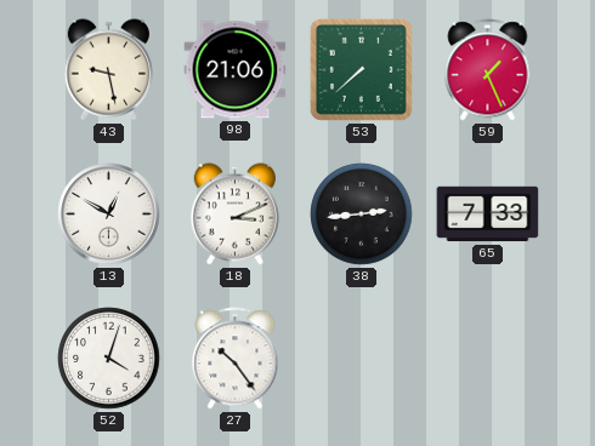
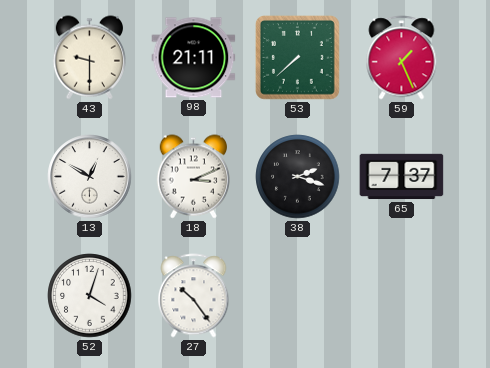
43: 9:28 -> 9:30
98: 21:06 -> 21:11
38: 2:44 -> 2:18
65: 7:33 -> 7:37
